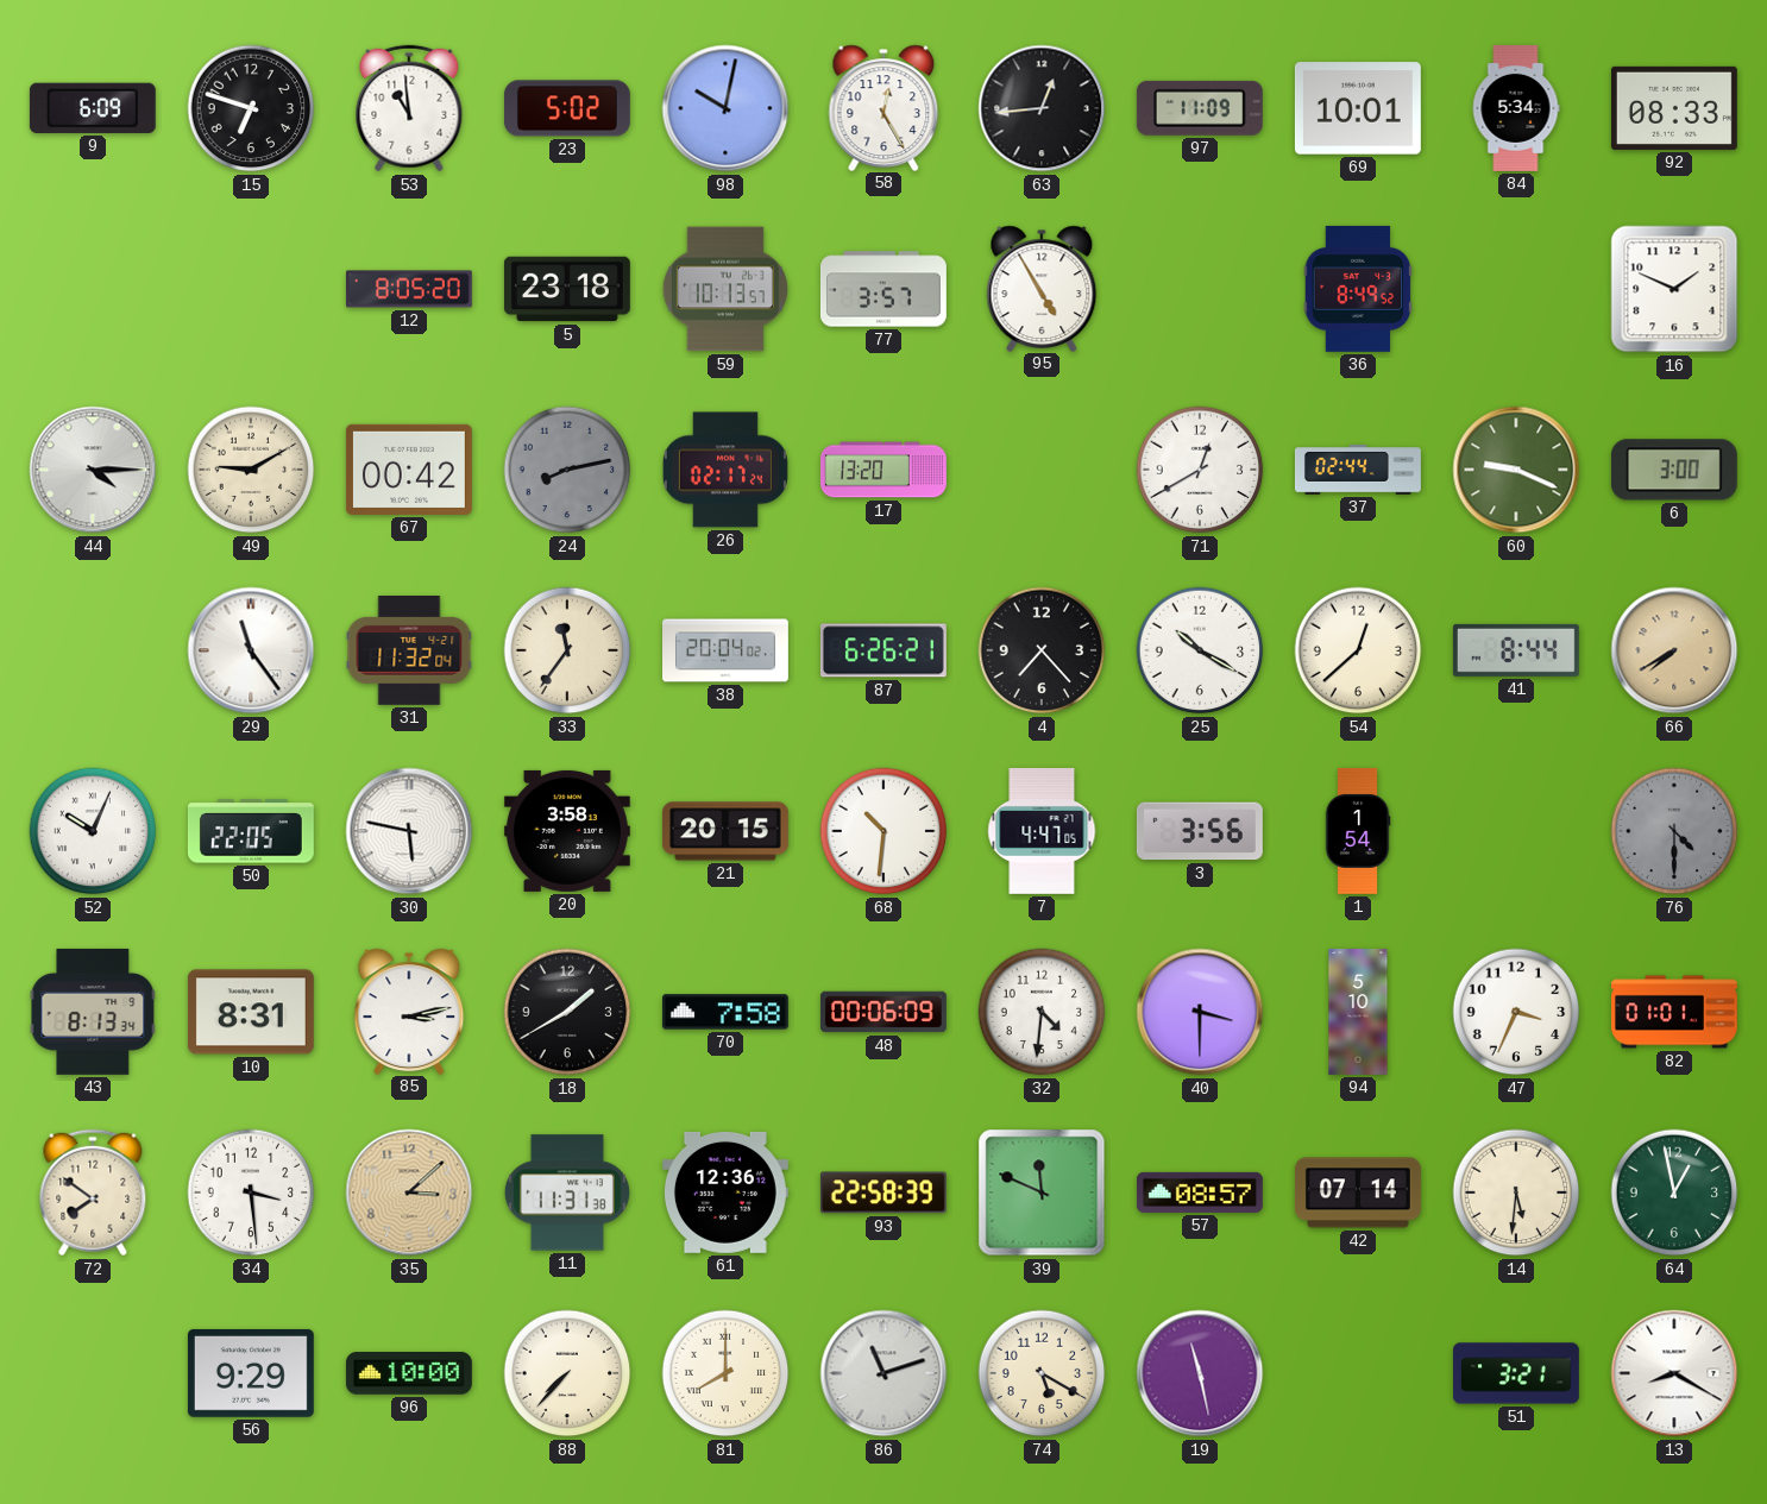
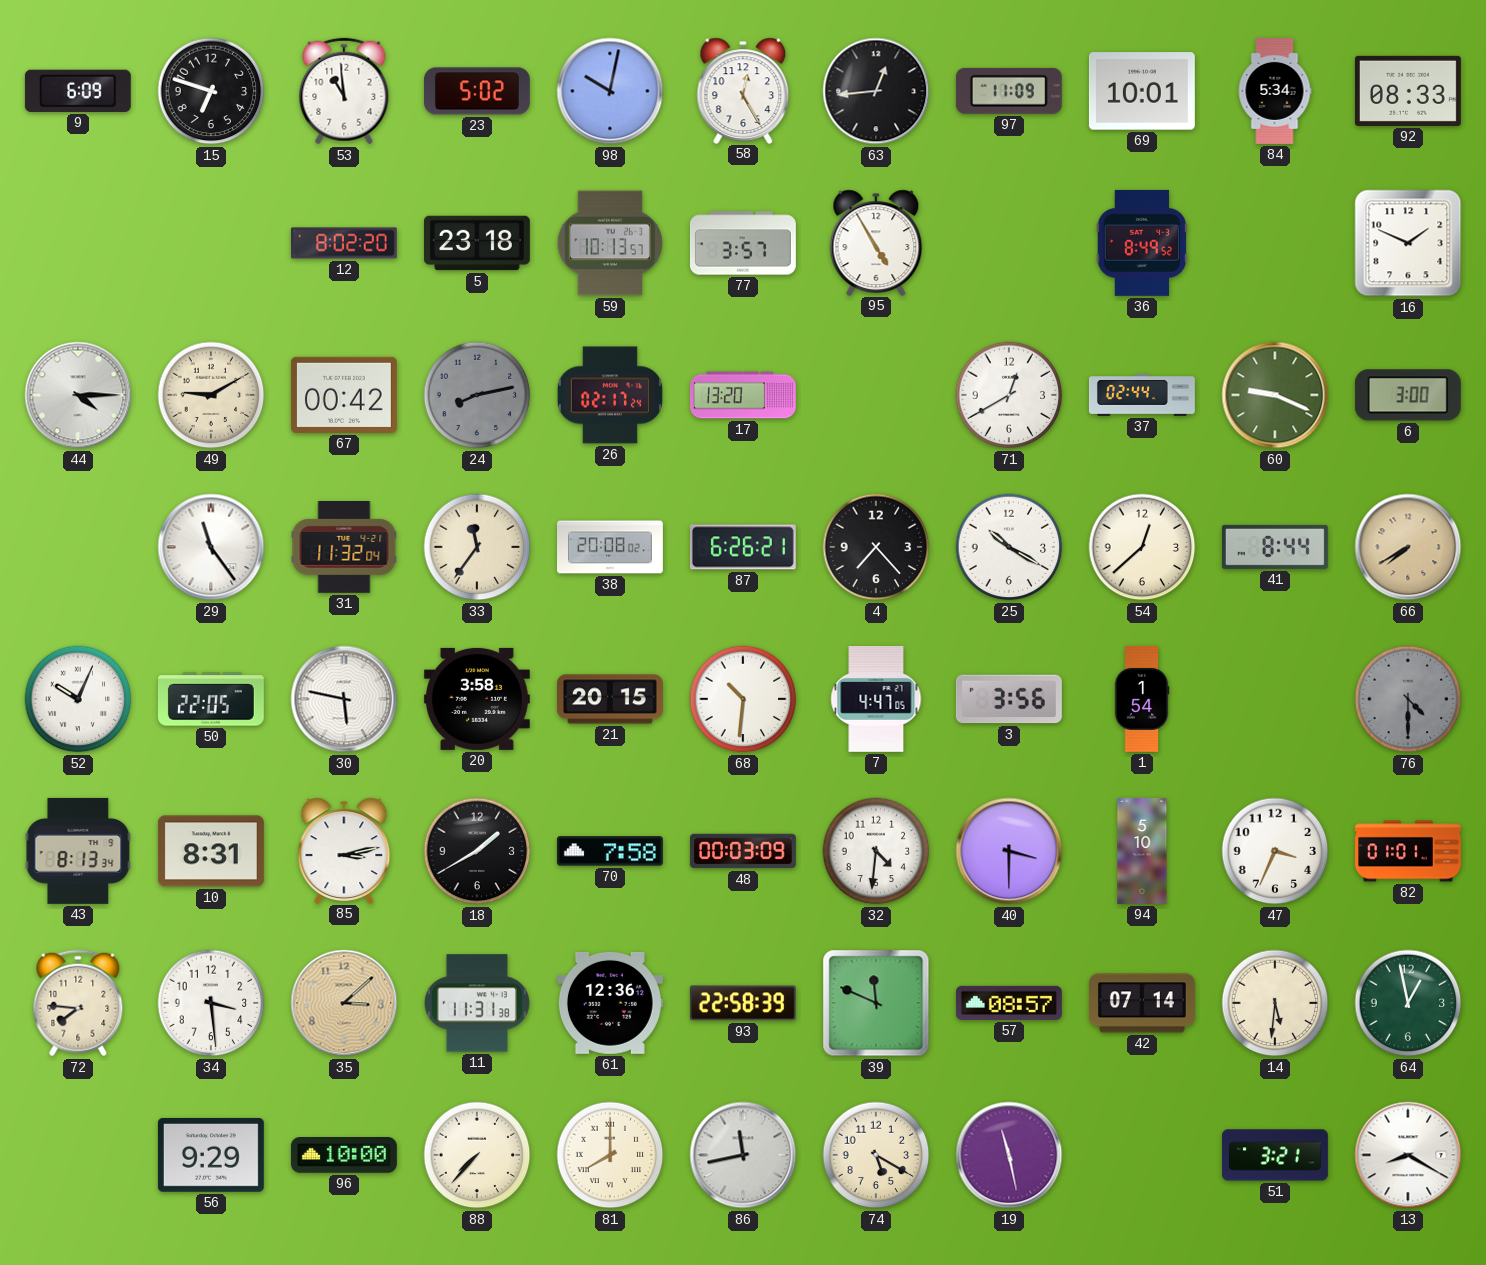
12: 8:05 -> 8:02
38: 20:04 -> 20:08
48: 00:06 -> 00:03
72: 7:51 -> 7:46
86: 11:12 -> 11:43
